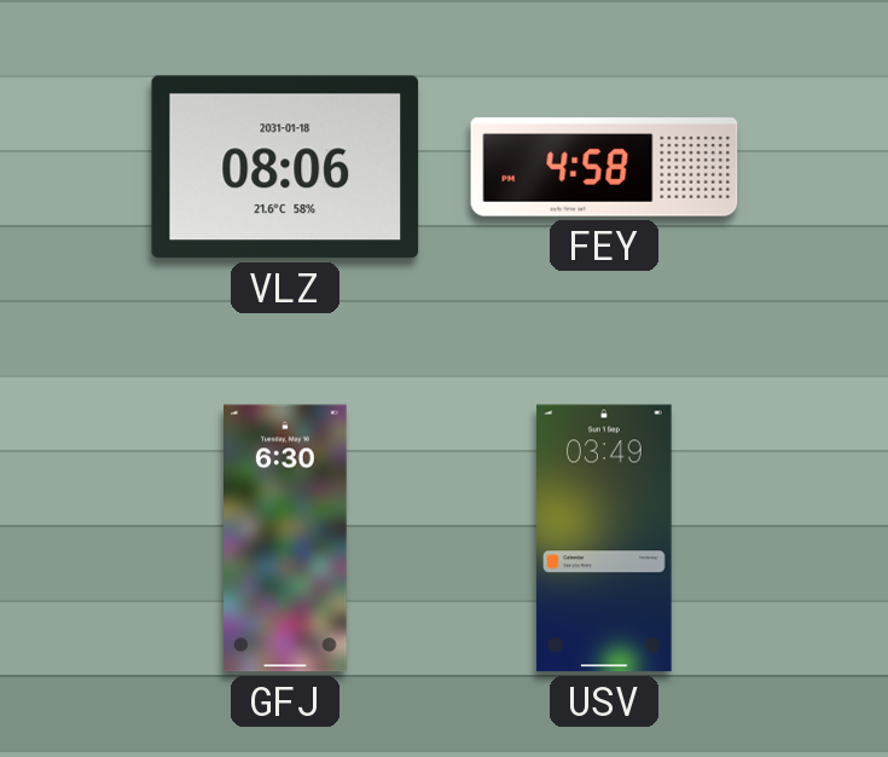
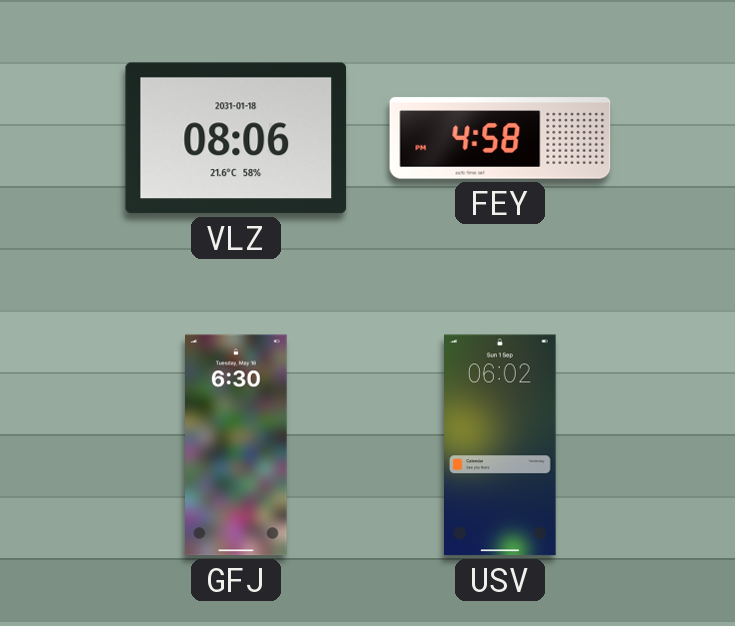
USV: 03:49 -> 06:02
